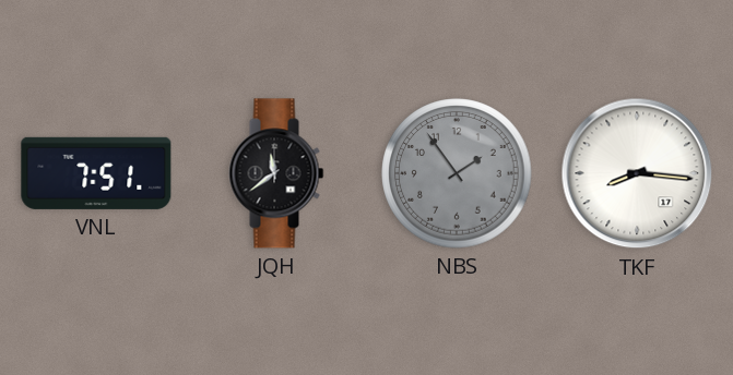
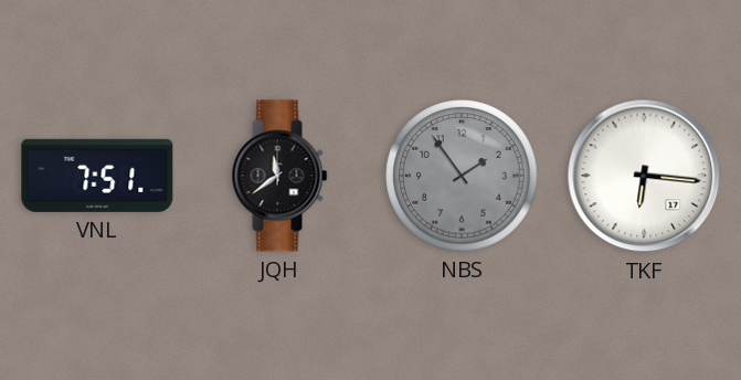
TKF: 8:16 -> 6:16
